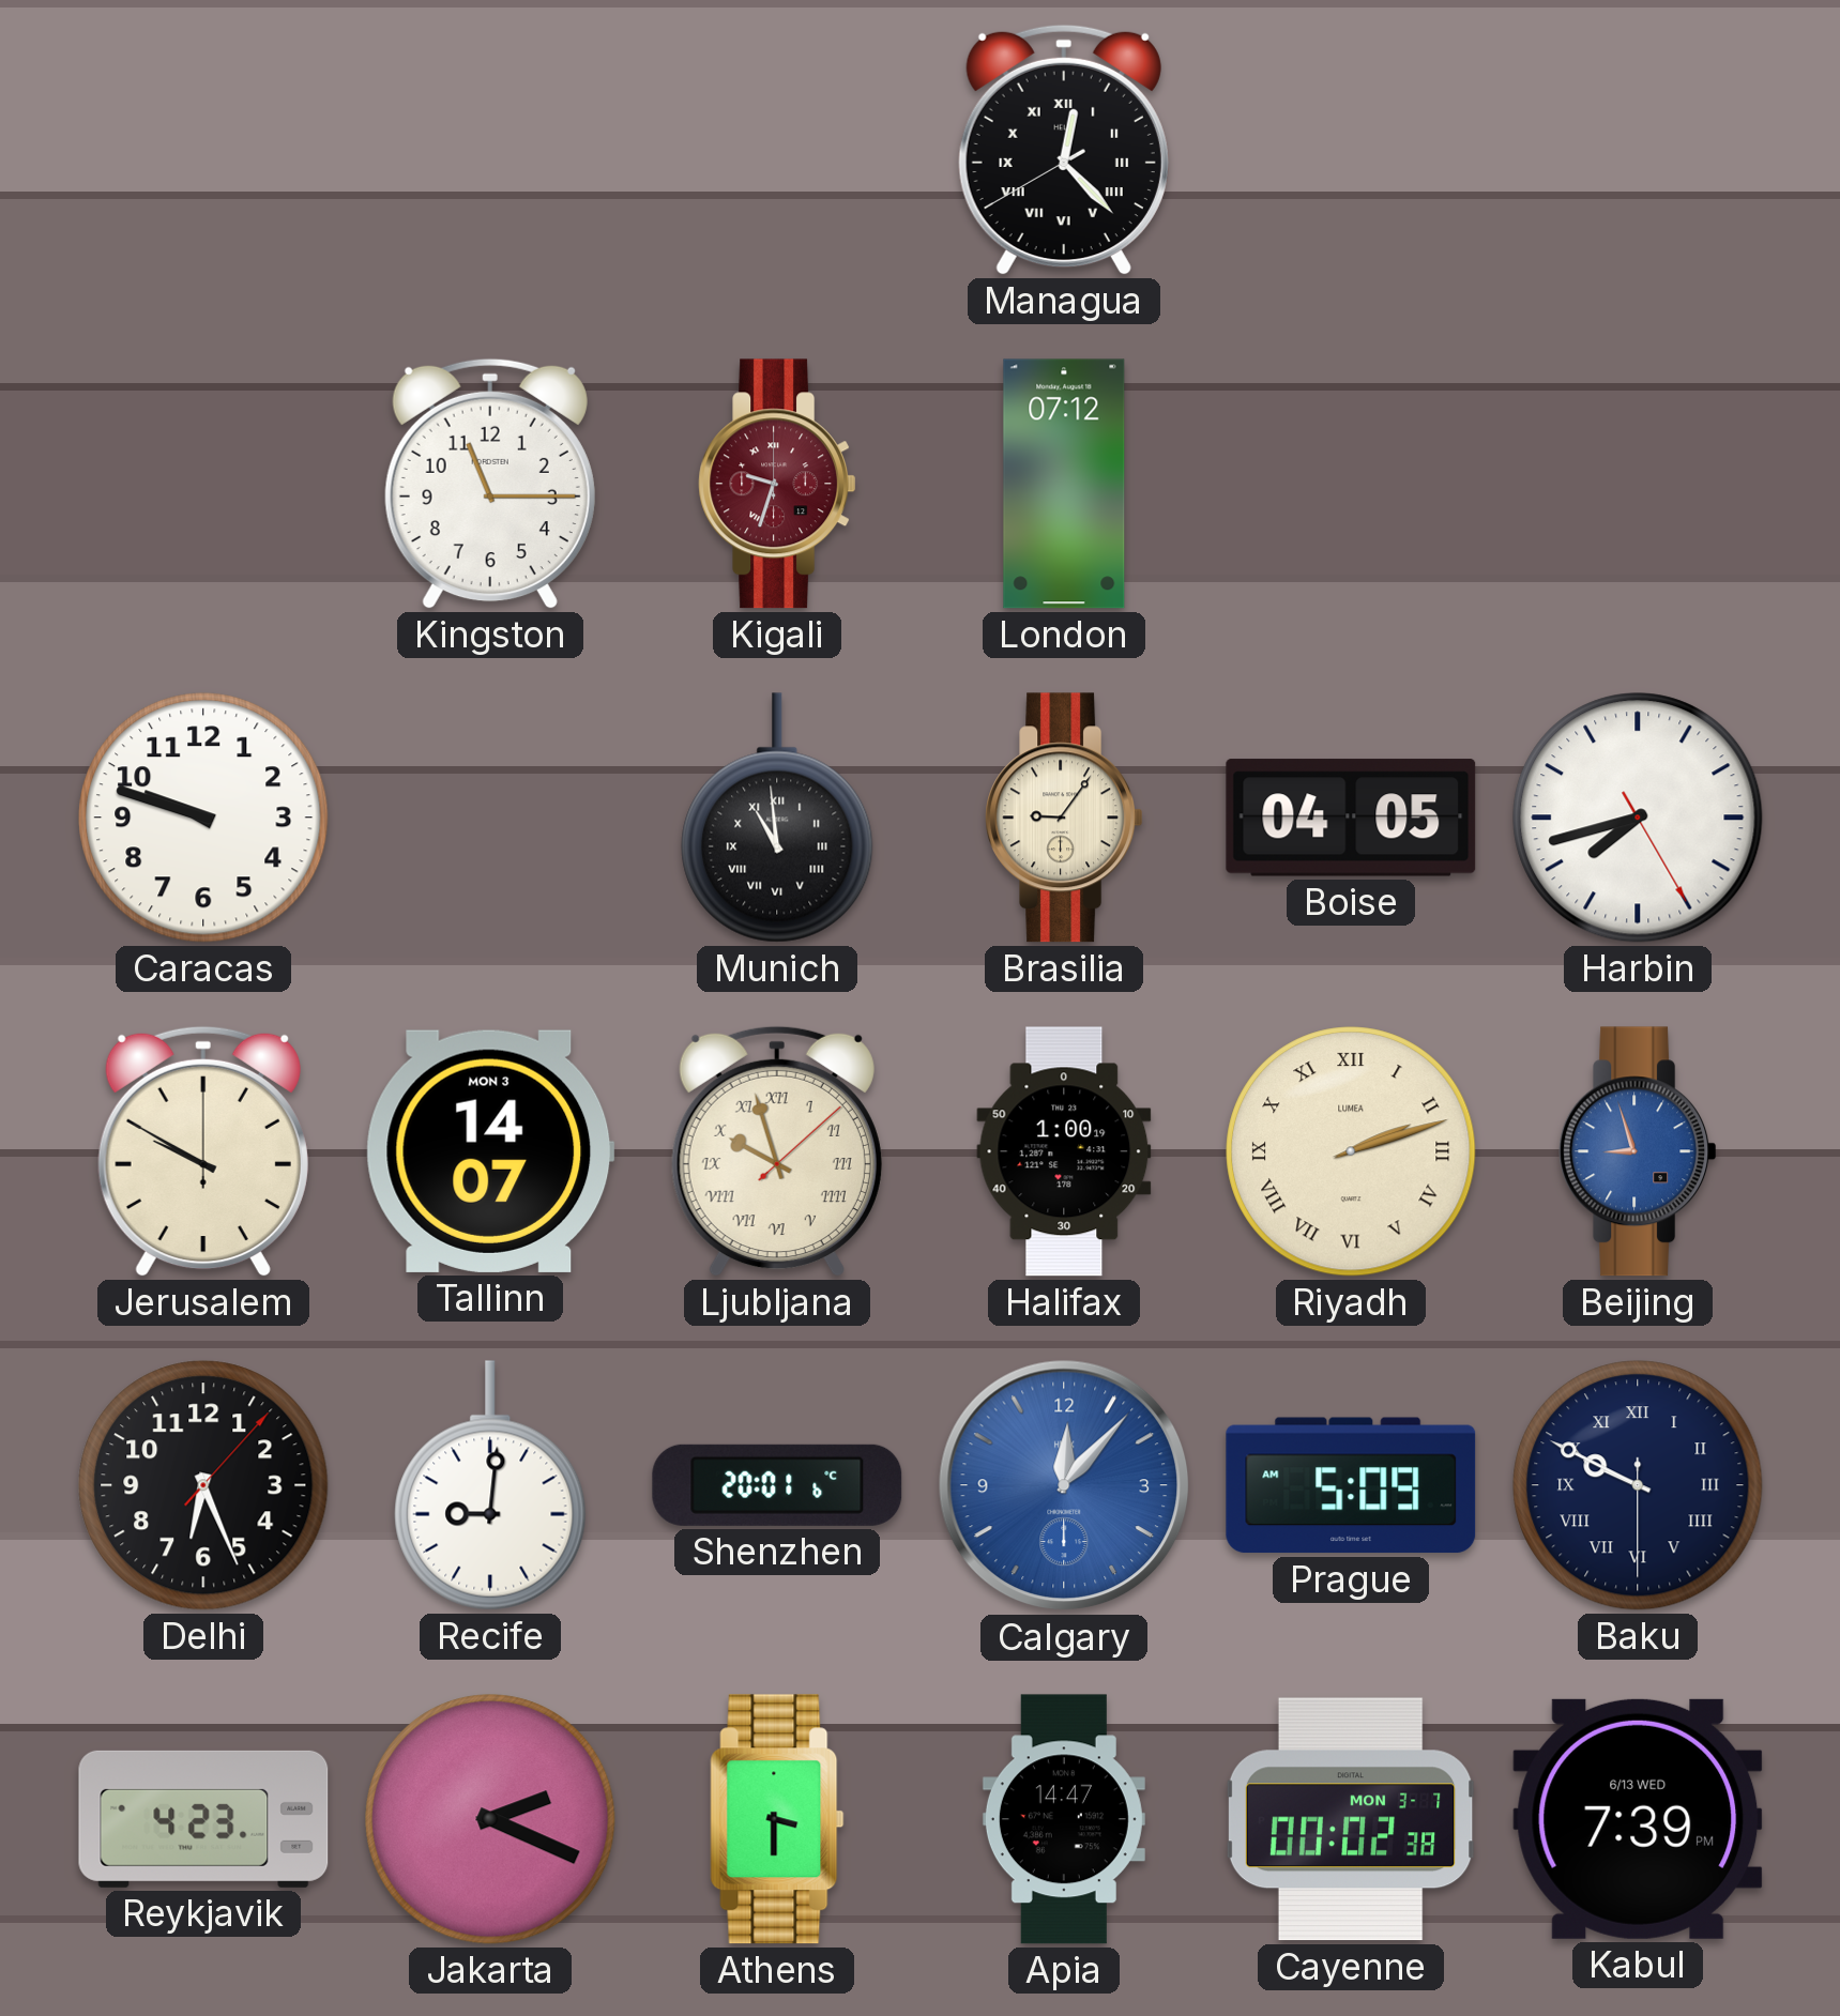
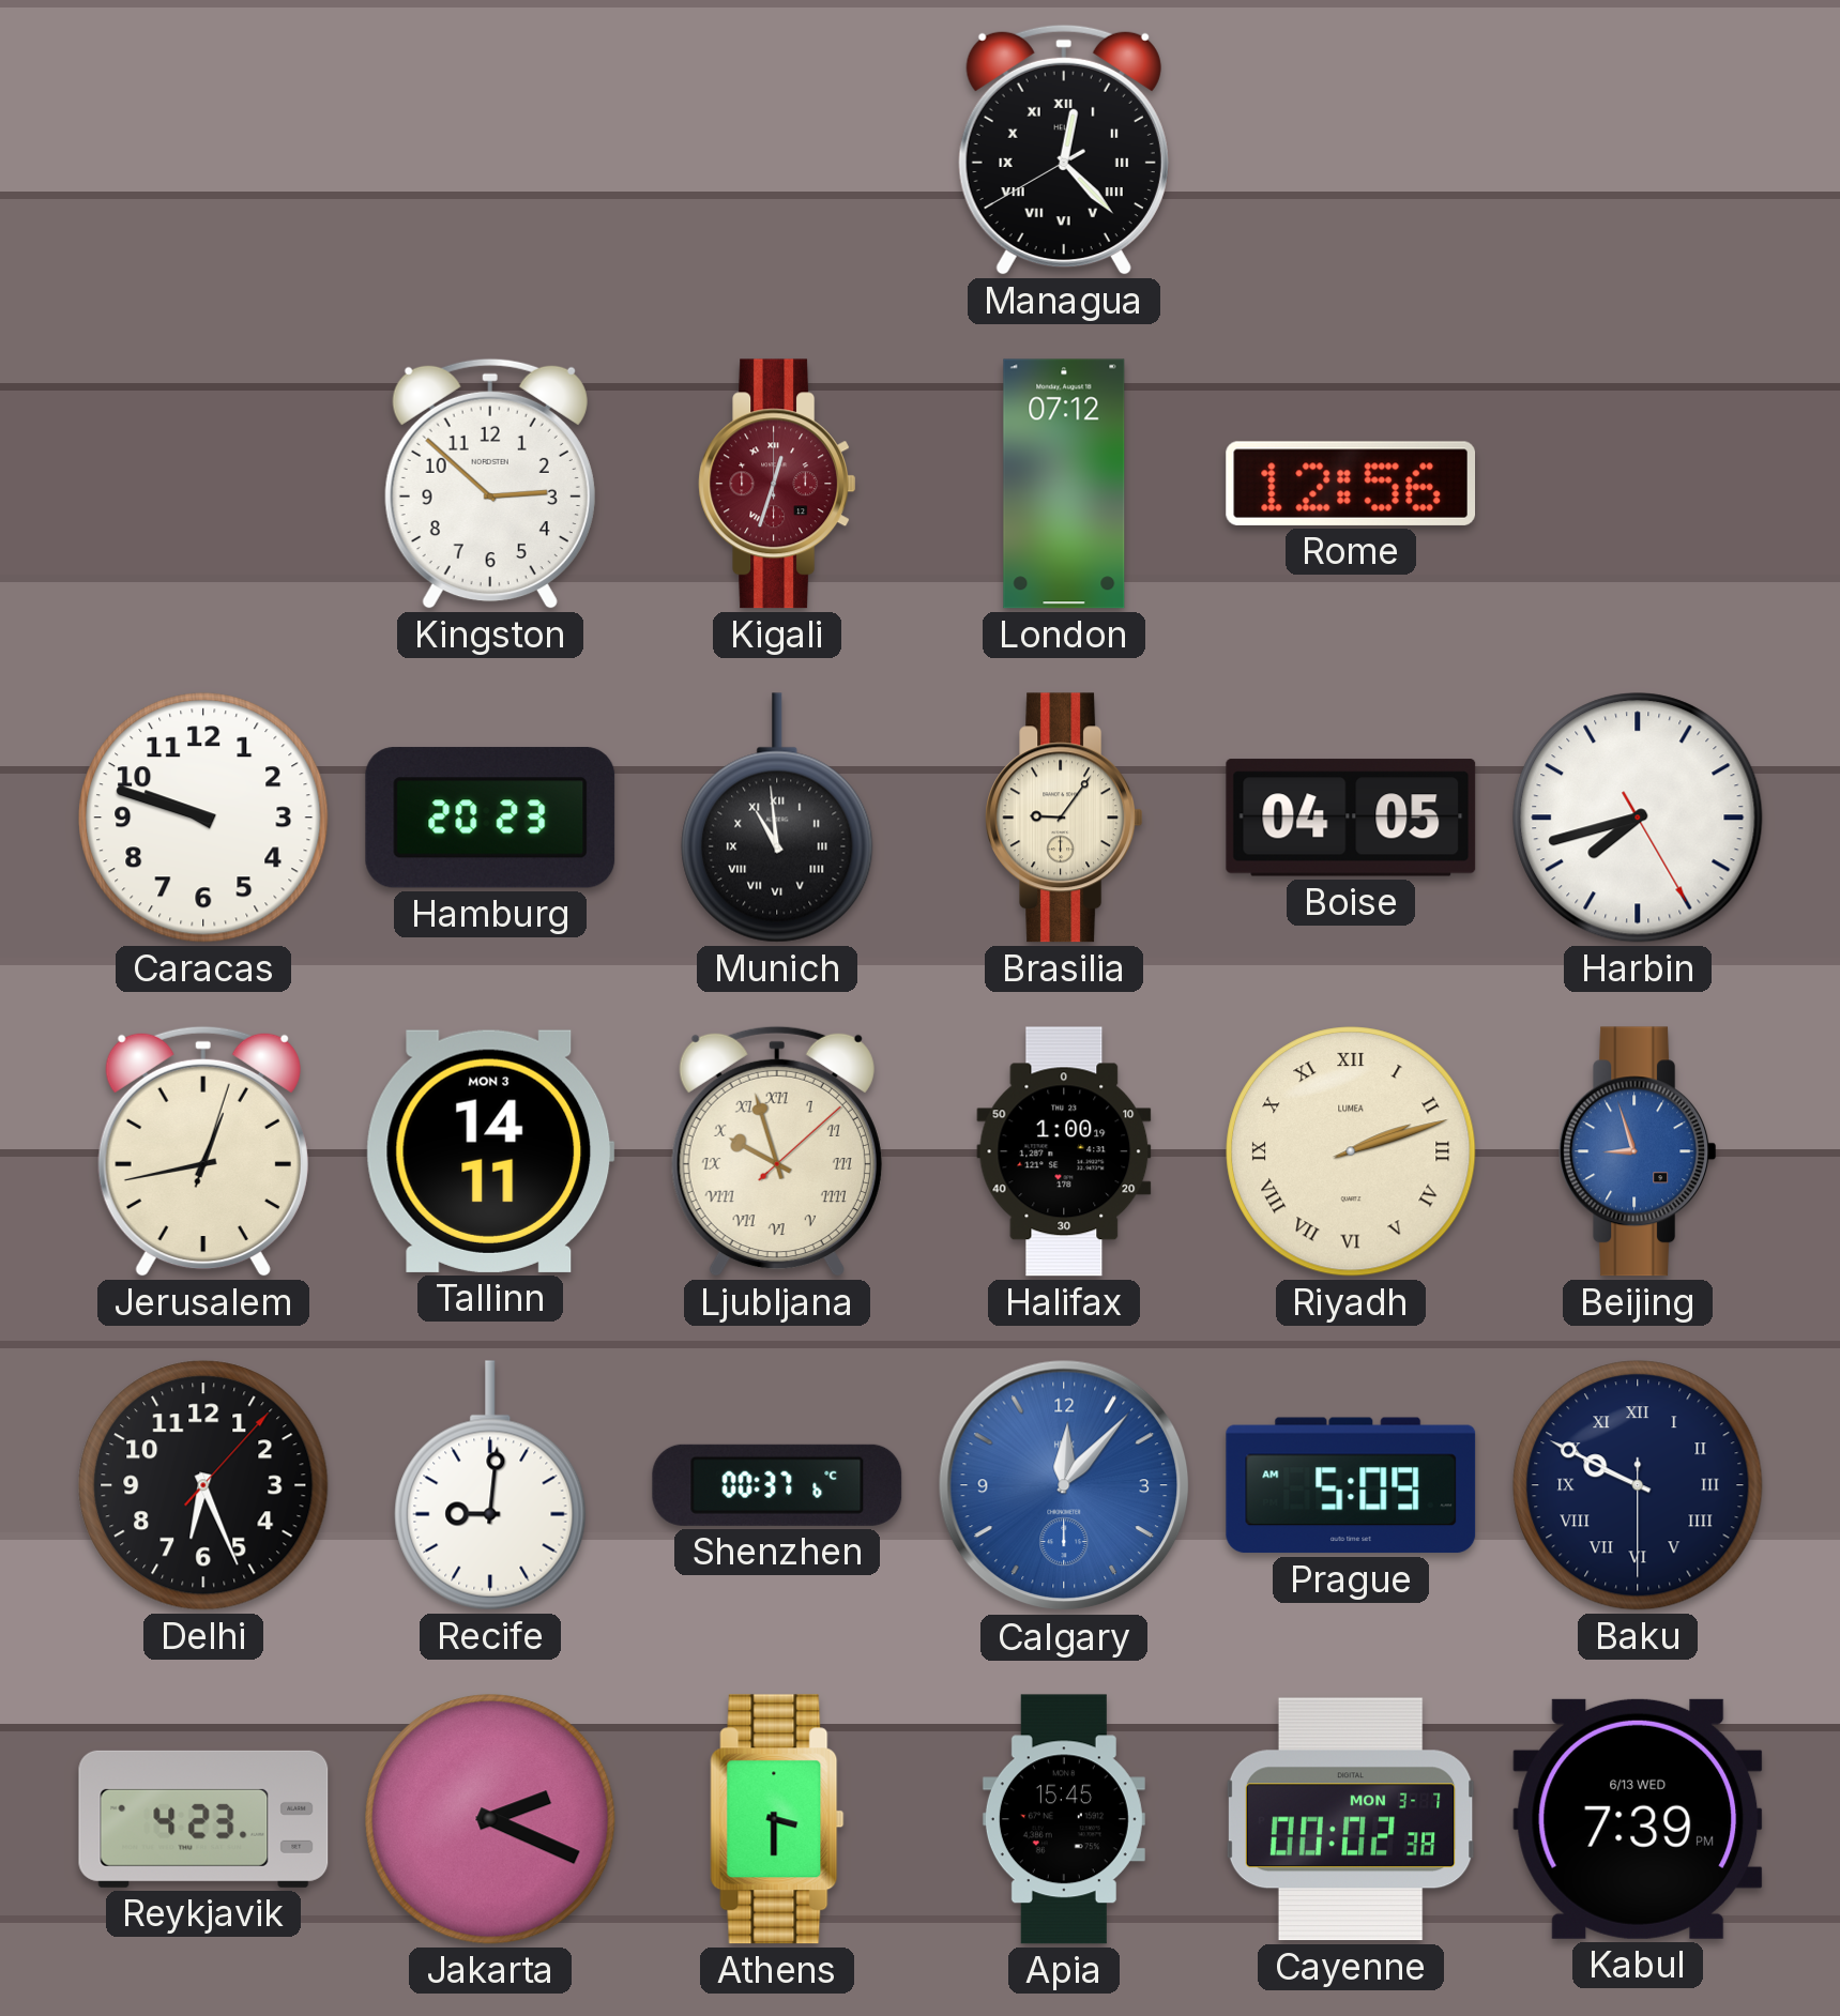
Kingston: 11:15 -> 2:52
Kigali: 9:33 -> 12:33
Rome: none -> 12:56
Hamburg: none -> 20:23
Jerusalem: 9:50 -> 12:43
Tallinn: 14:07 -> 14:11
Shenzhen: 20:01 -> 00:37
Apia: 14:47 -> 15:45
